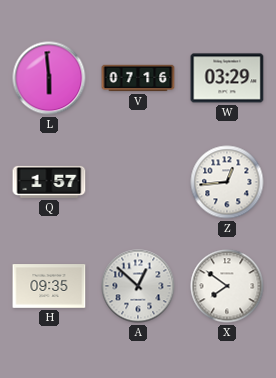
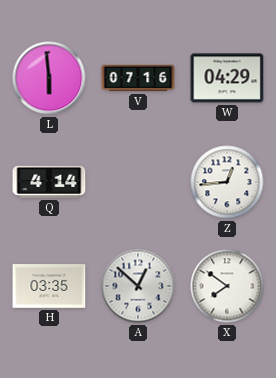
W: 03:29 -> 04:29
Q: 1:57 -> 4:14
H: 09:35 -> 03:35
